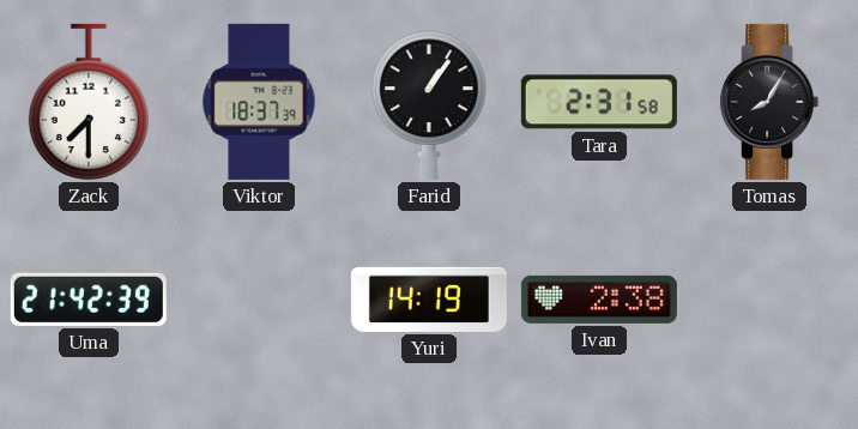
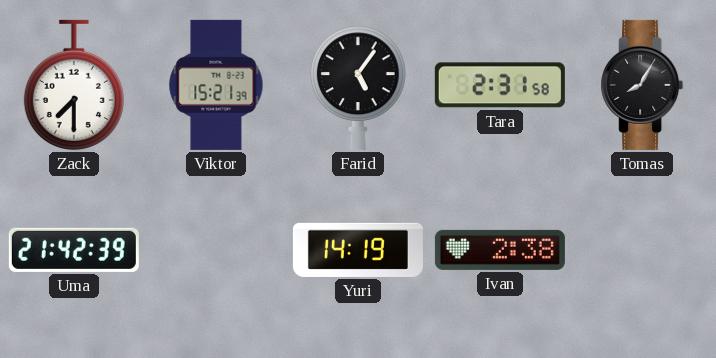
Viktor: 18:37 -> 15:21
Farid: 1:06 -> 5:06
